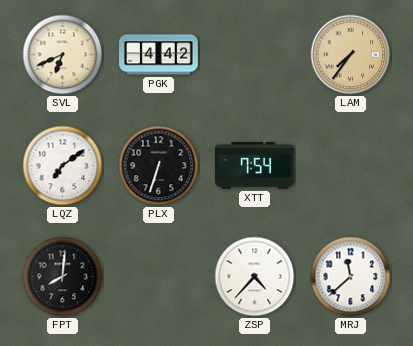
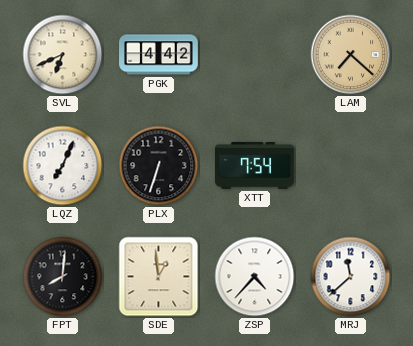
LAM: 7:36 -> 7:22
LQZ: 7:09 -> 7:04
SDE: none -> 12:59
